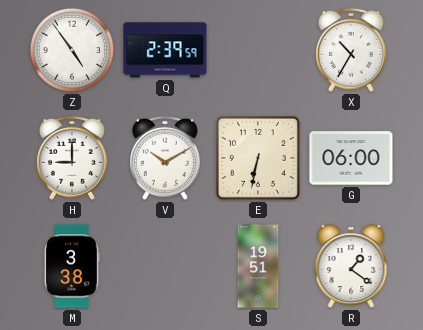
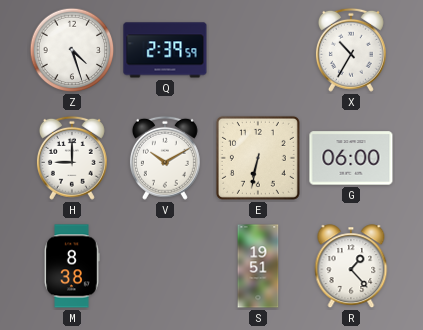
Z: 4:54 -> 4:27
M: 3:38 -> 8:38
R: 1:21 -> 1:23
